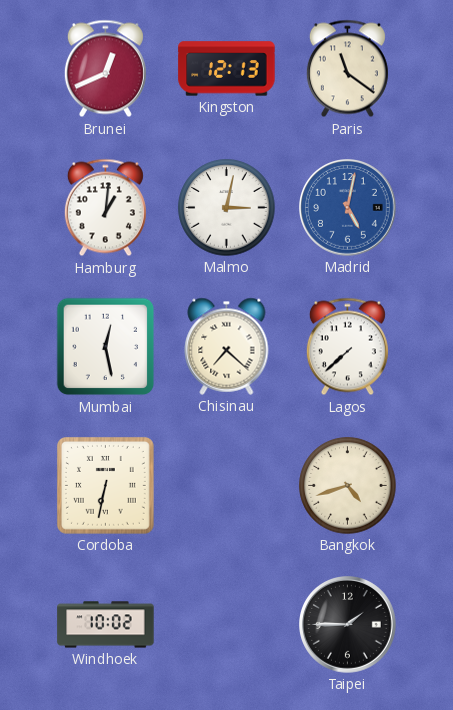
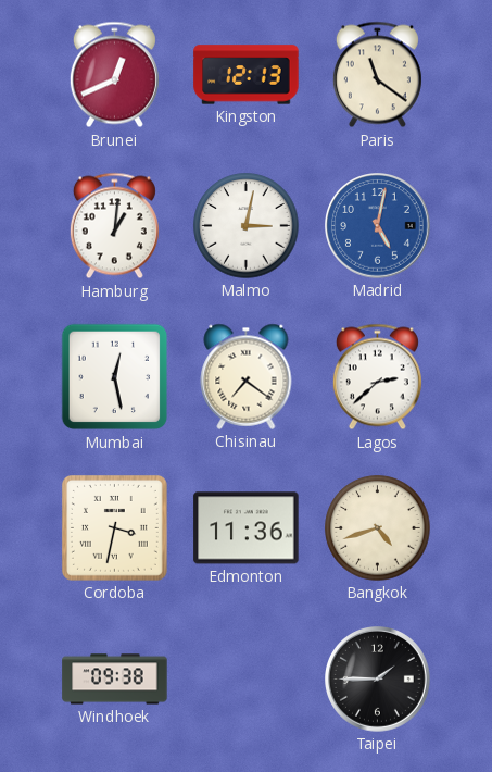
Chisinau: 7:22 -> 7:21
Lagos: 7:38 -> 2:38
Cordoba: 6:32 -> 3:32
Edmonton: none -> 11:36
Windhoek: 10:02 -> 09:38
